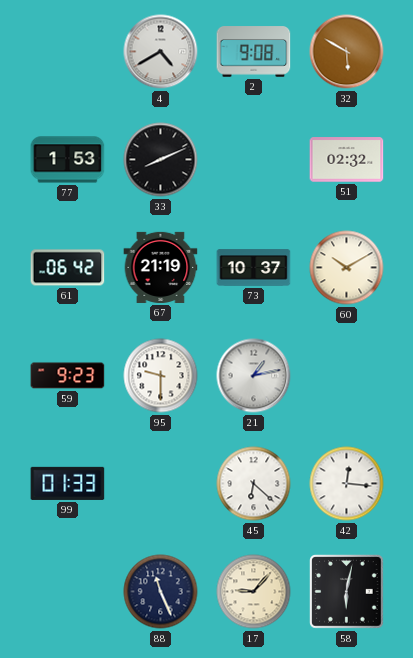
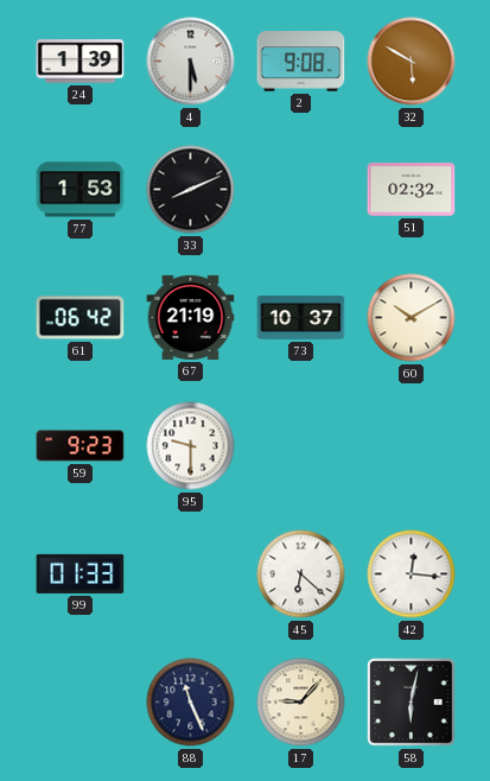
24: none -> 1:39
4: 4:40 -> 5:30
21: 1:13 -> none
